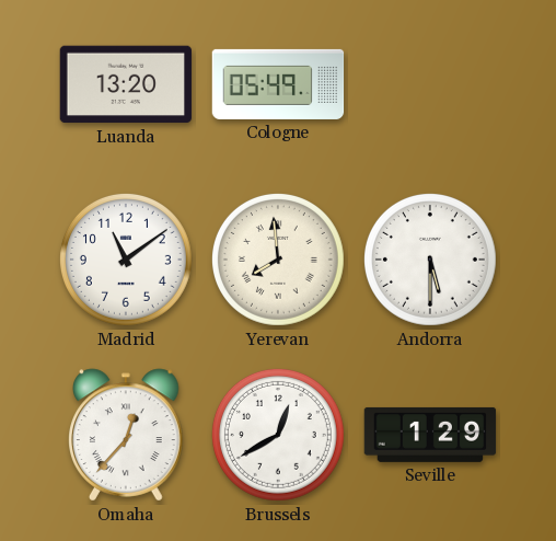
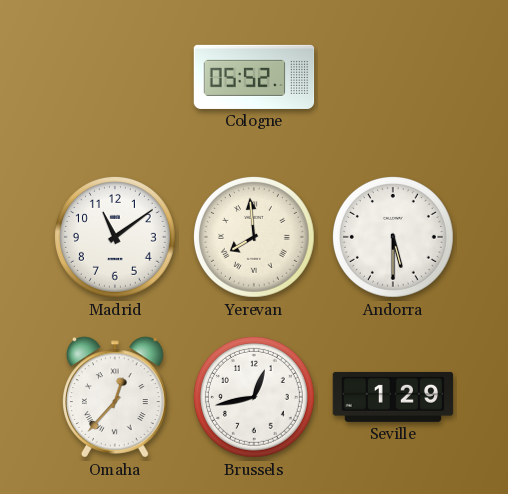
Luanda: 13:20 -> none
Cologne: 05:49 -> 05:52
Brussels: 12:40 -> 12:43
